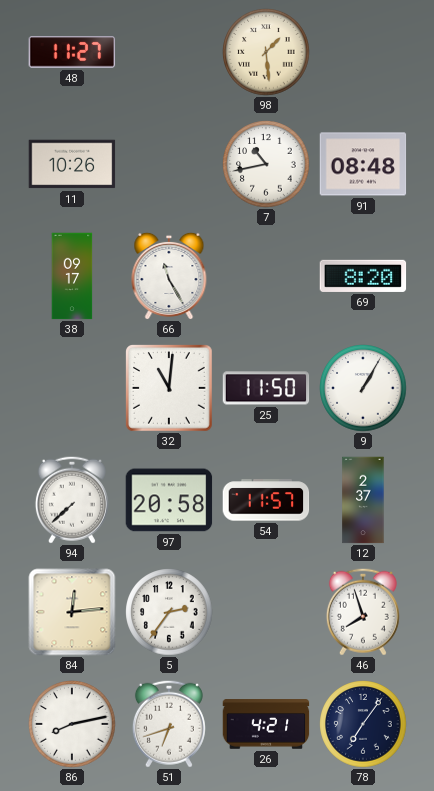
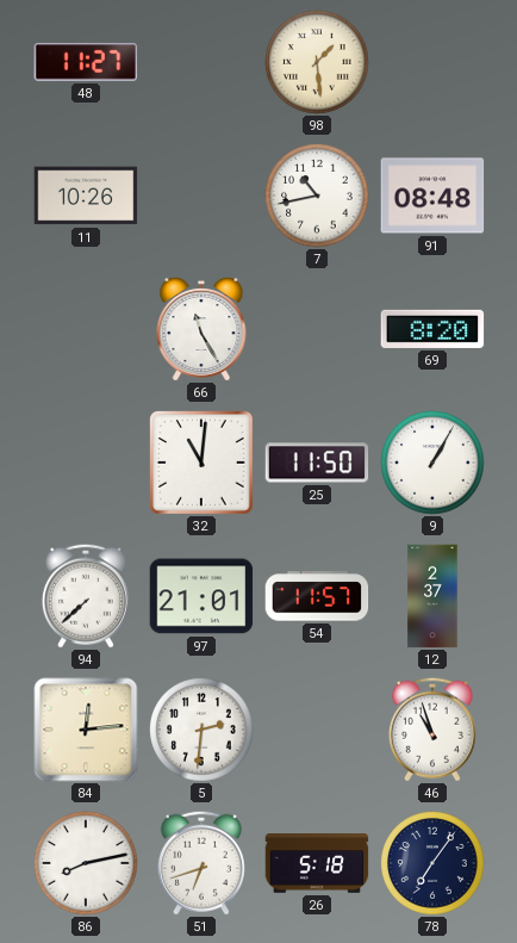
38: 09:17 -> none
97: 20:58 -> 21:01
5: 2:36 -> 2:31
46: 7:57 -> 10:57
26: 4:21 -> 5:18
